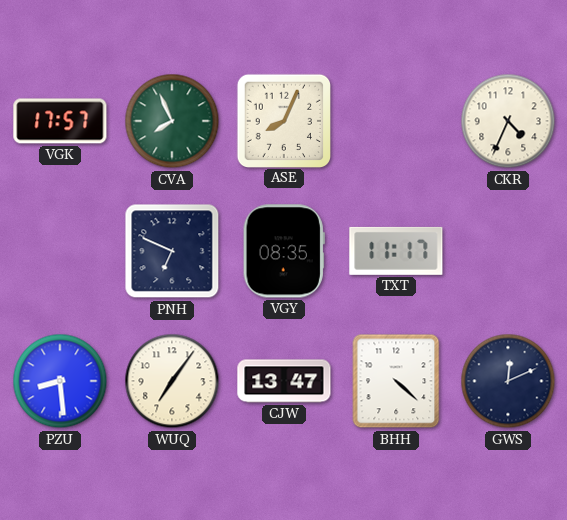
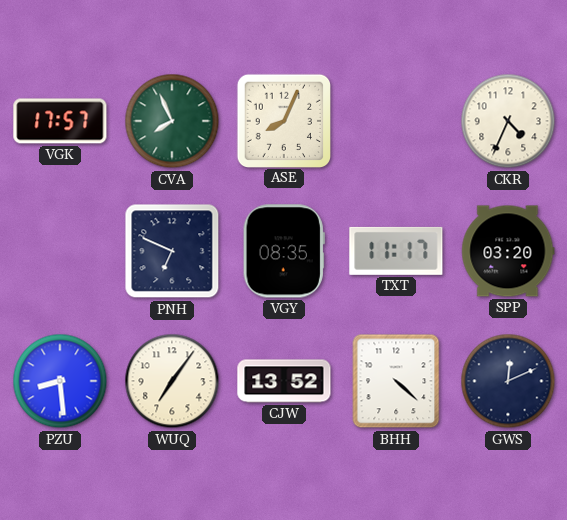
SPP: none -> 03:20
CJW: 13:47 -> 13:52
